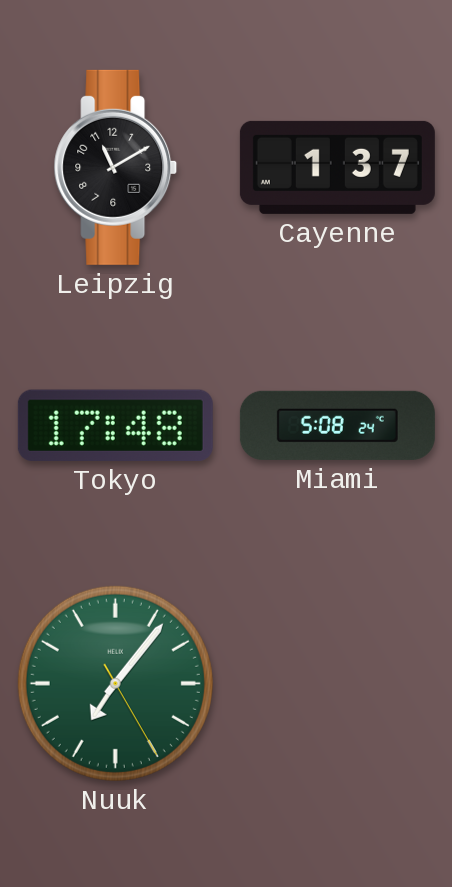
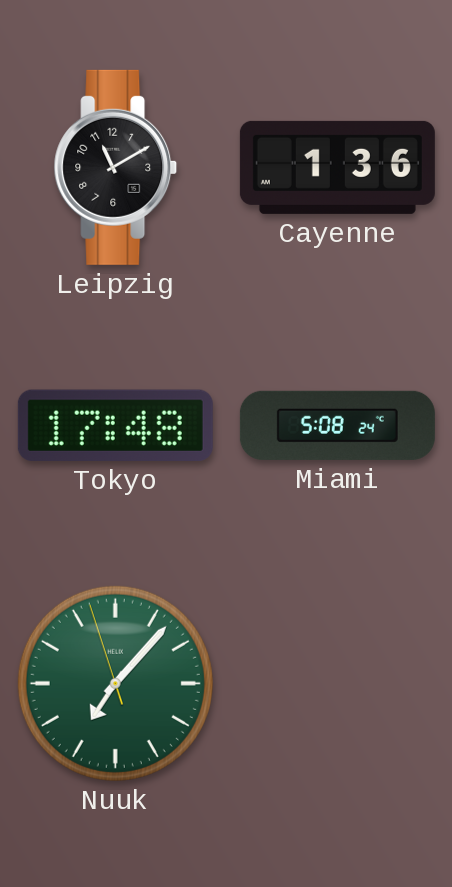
Cayenne: 1:37 -> 1:36
Nuuk: 7:06:25 -> 7:06:57
